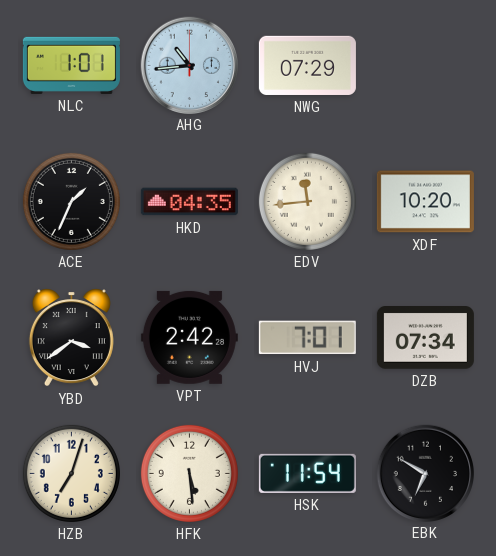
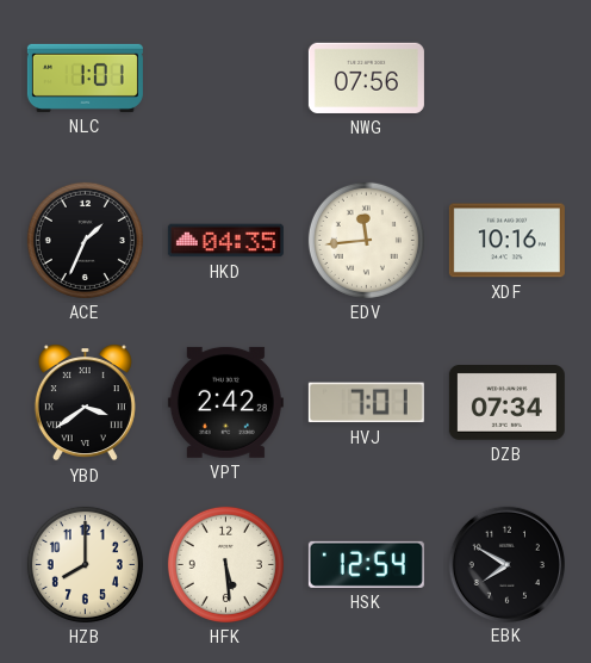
AHG: 10:44 -> none
NWG: 07:29 -> 07:56
XDF: 10:20 -> 10:16
HZB: 7:03 -> 8:00
HSK: 11:54 -> 12:54
EBK: 6:50 -> 7:50
